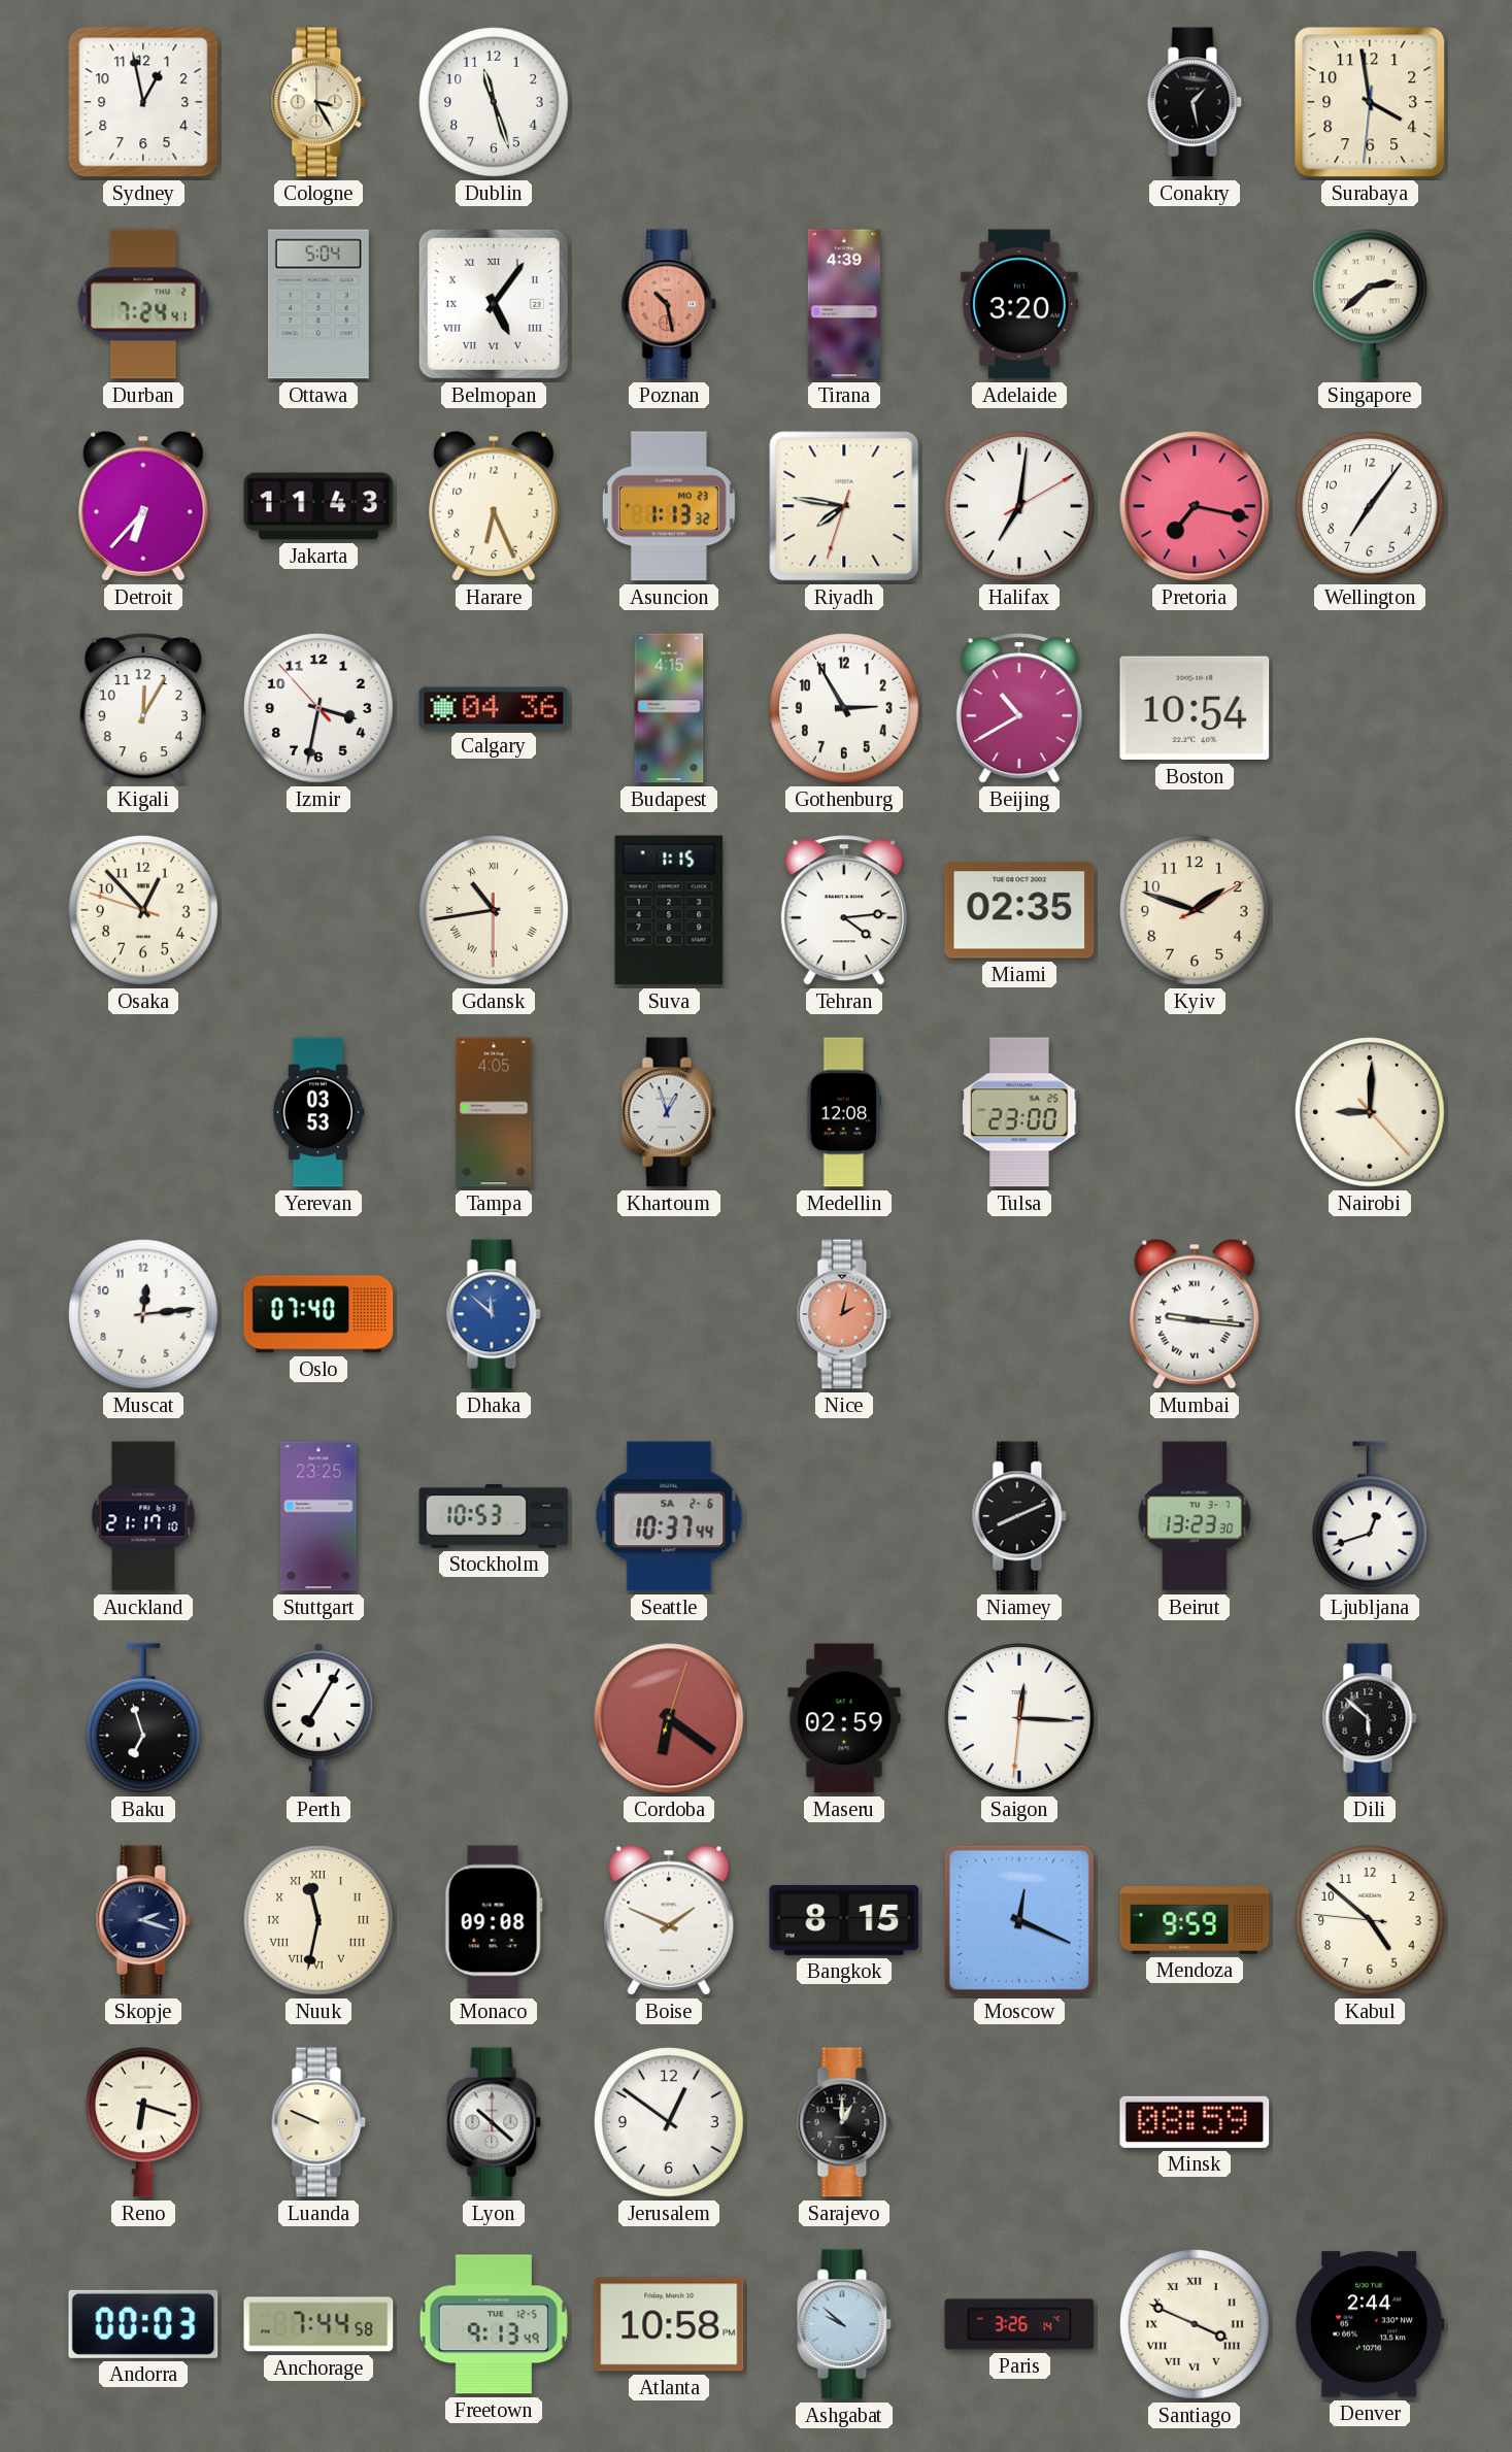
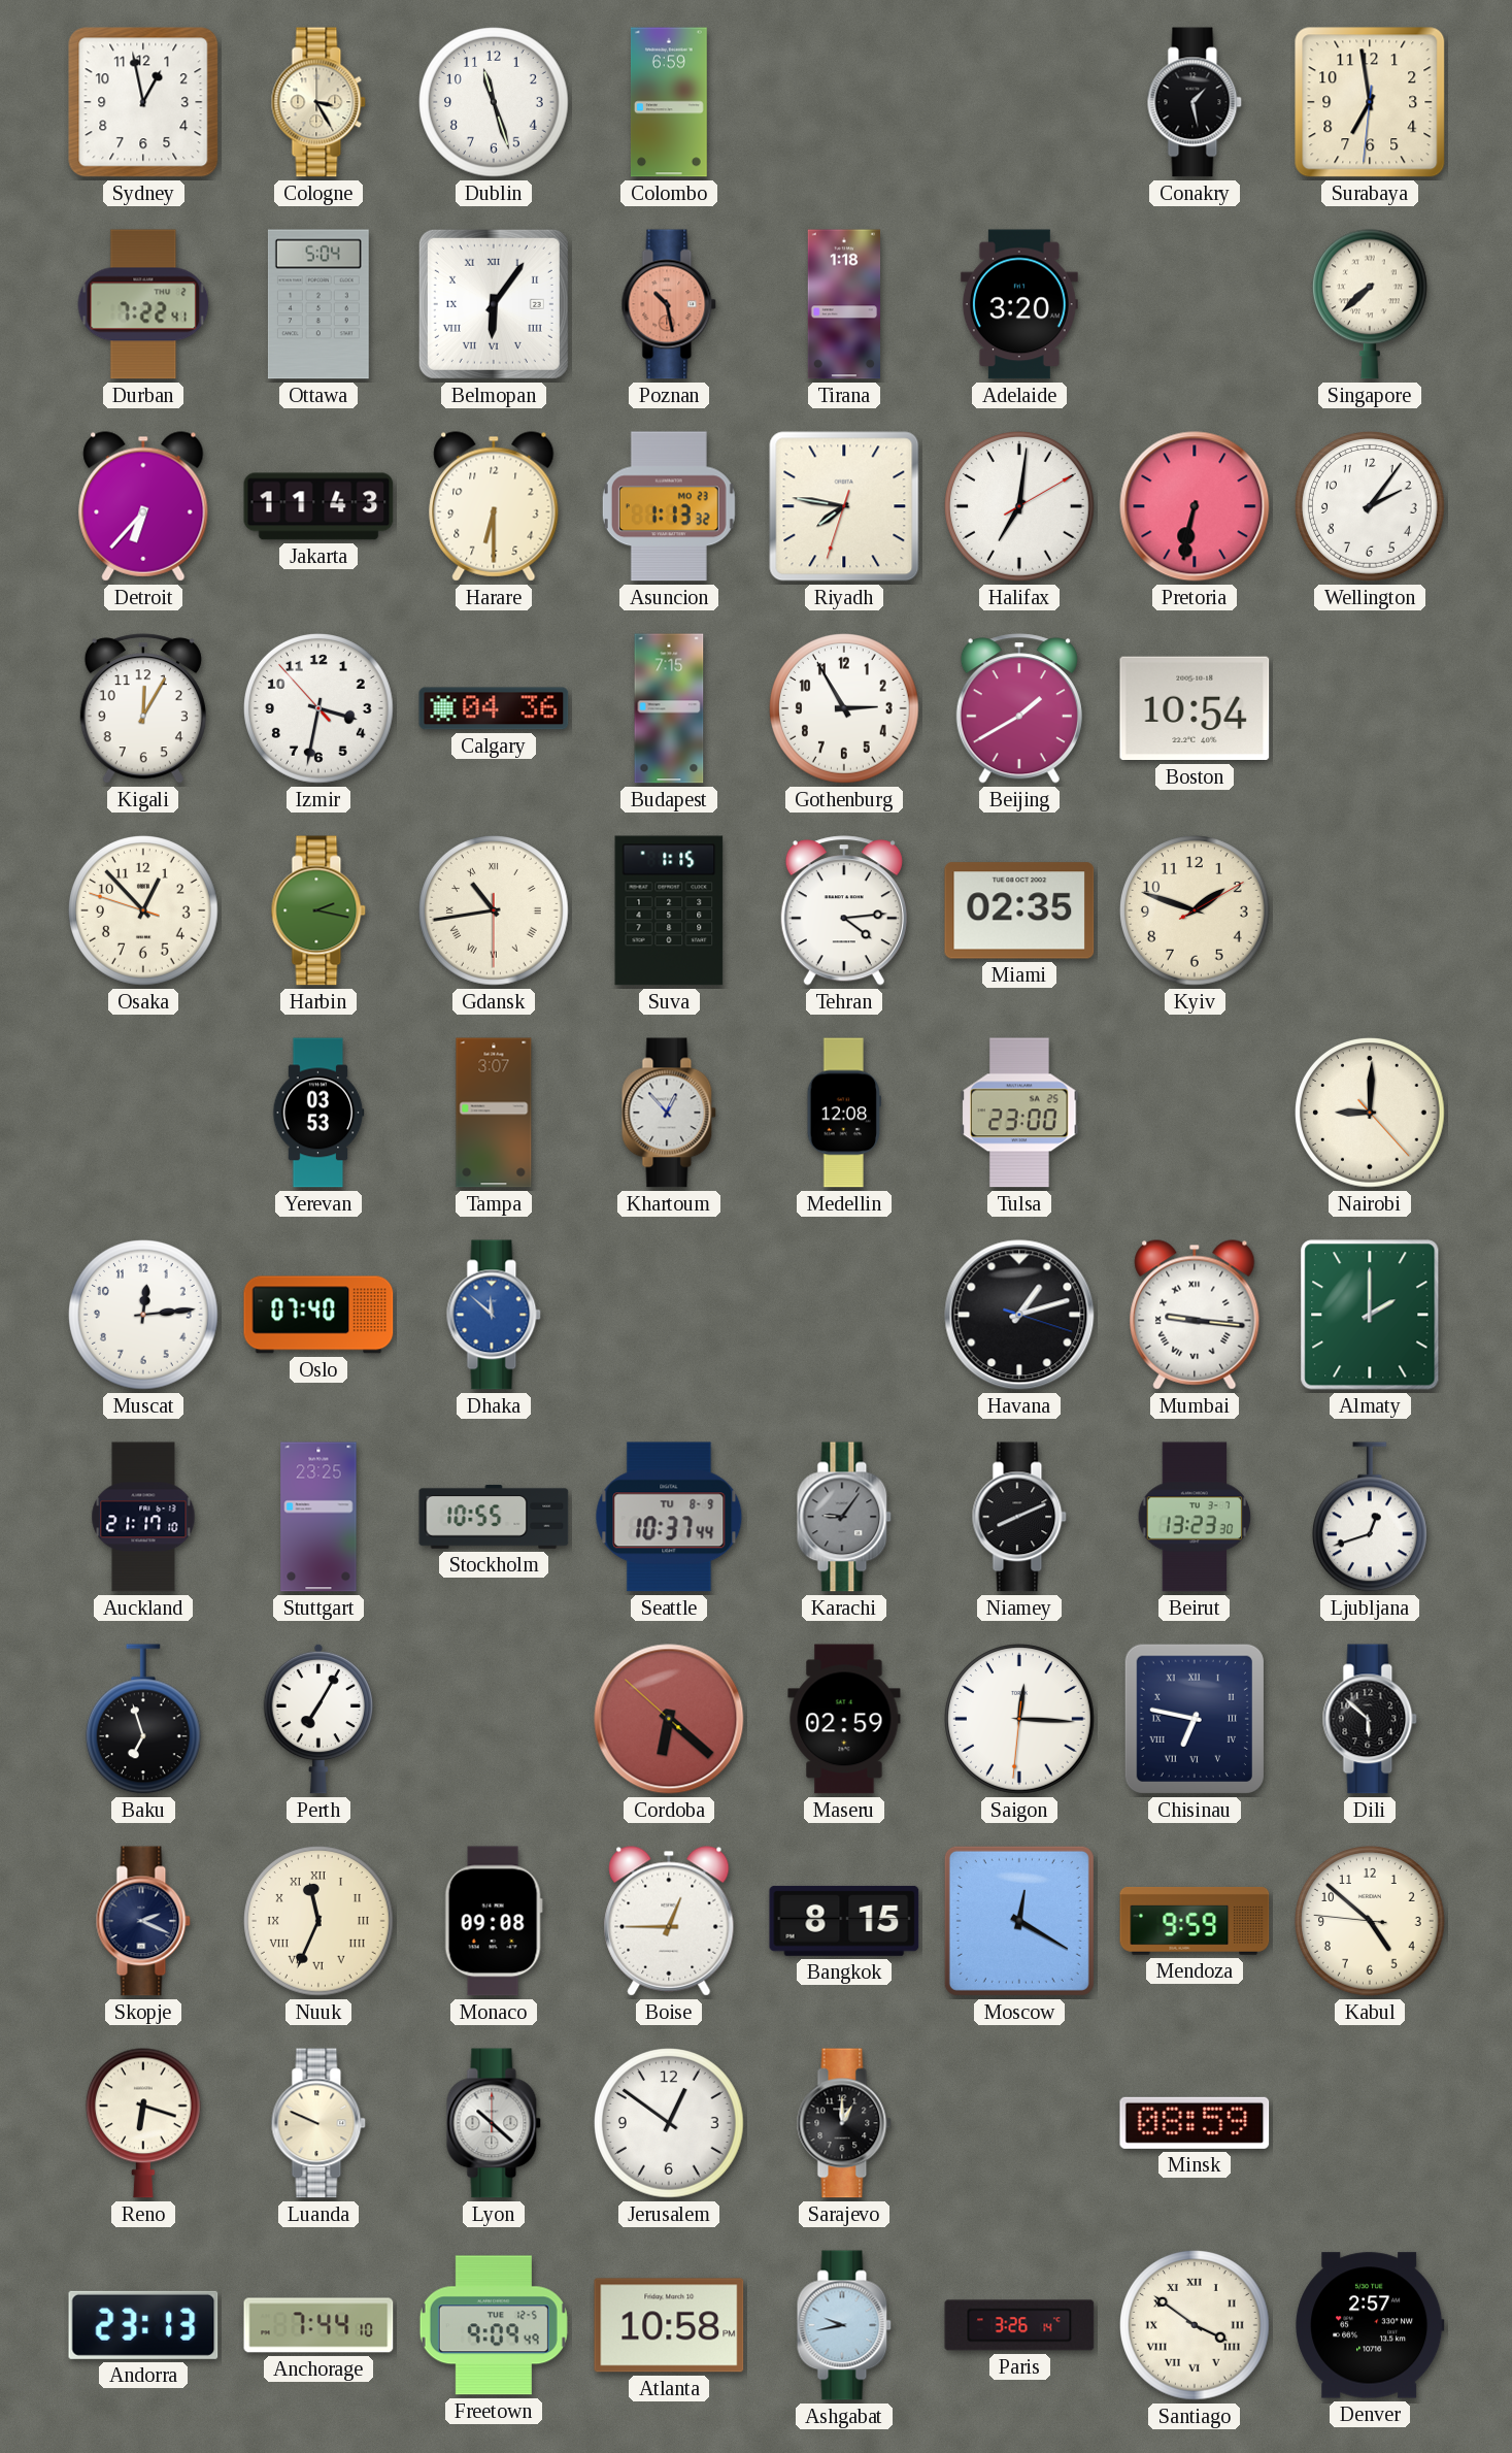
Colombo: none -> 6:59
Surabaya: 3:58 -> 6:58
Durban: 7:24 -> 7:22
Belmopan: 5:06 -> 6:06
Tirana: 4:39 -> 1:18
Singapore: 2:38 -> 7:38
Harare: 6:26 -> 6:30
Pretoria: 7:17 -> 6:32
Wellington: 7:06 -> 2:06
Budapest: 4:15 -> 7:15
Beijing: 10:40 -> 1:40
Harbin: none -> 2:17
Tampa: 4:05 -> 3:07
Khartoum: 12:57 -> 12:53
Nice: 2:02 -> none
Havana: none -> 1:12
Almaty: none -> 2:00
Stockholm: 10:53 -> 10:55
Seattle date: SA 2-6 -> TU 8-9
Karachi: none -> 9:06
Cordoba: 6:21:03 -> 6:21:52
Chisinau: none -> 6:47
Skopje: 2:18 -> 2:19
Nuuk: 11:32 -> 11:34
Boise: 1:49 -> 12:45
Moscow: 12:19 -> 12:20
Andorra: 00:03 -> 23:13
Anchorage: 7:44:58 -> 7:44:10
Freetown: 9:13 -> 9:09
Ashgabat: 9:52 -> 9:43
Santiago: 3:49 -> 3:51
Denver: 2:44 -> 2:57
